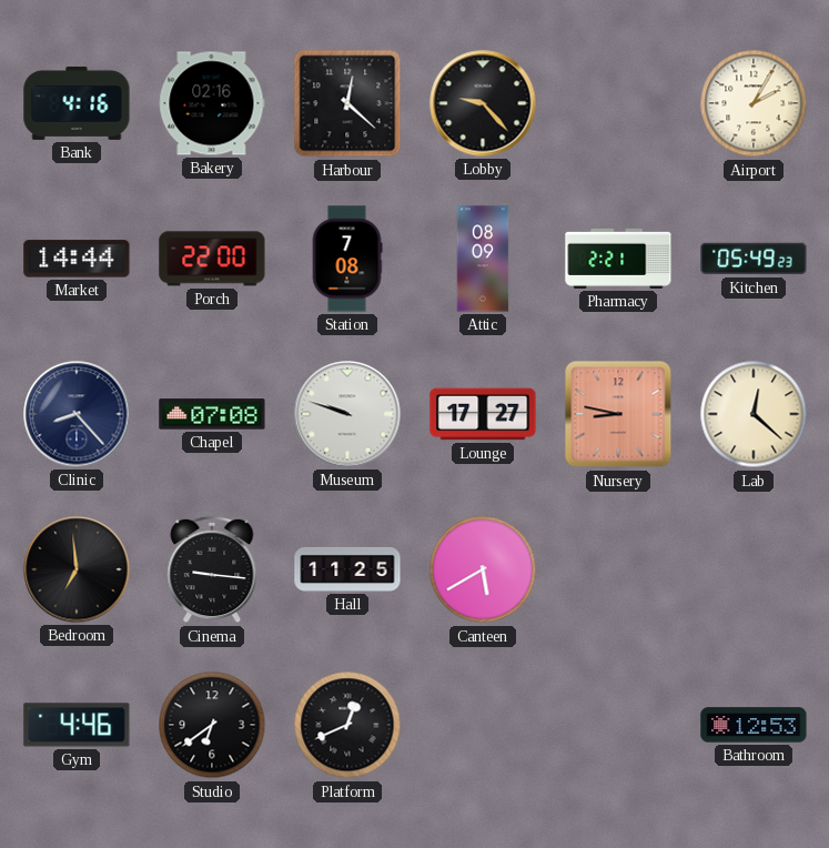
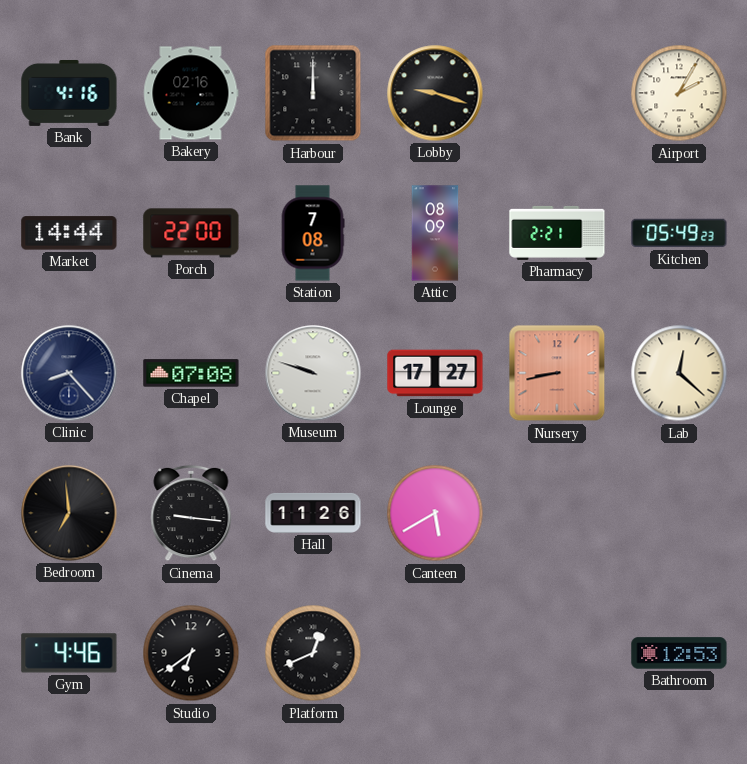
Harbour: 12:22 -> 12:00
Lobby: 9:23 -> 9:18
Nursery: 8:47 -> 8:43
Hall: 11:25 -> 11:26
